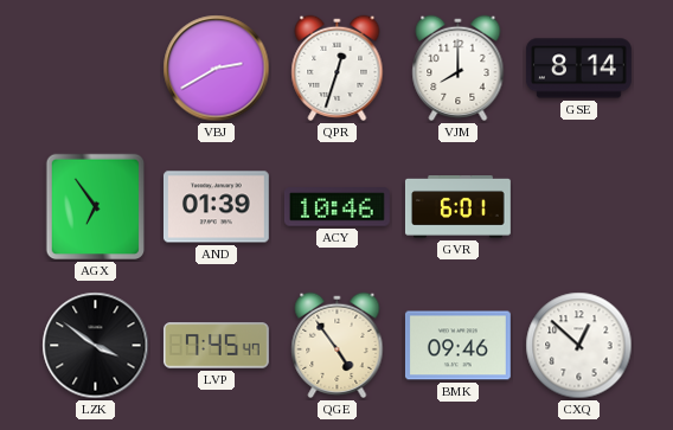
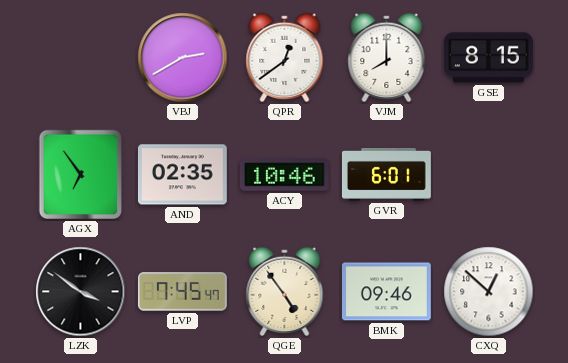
QPR: 12:33 -> 12:39
GSE: 8:14 -> 8:15
AND: 01:39 -> 02:35
